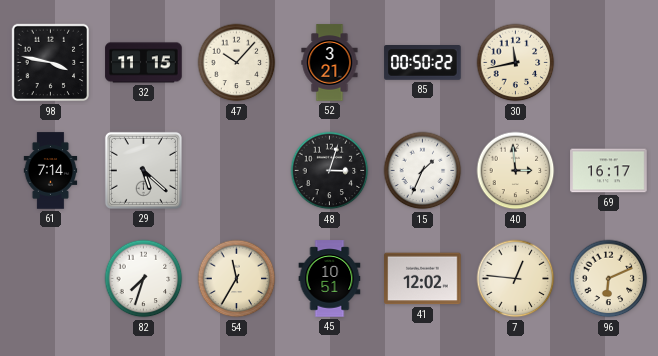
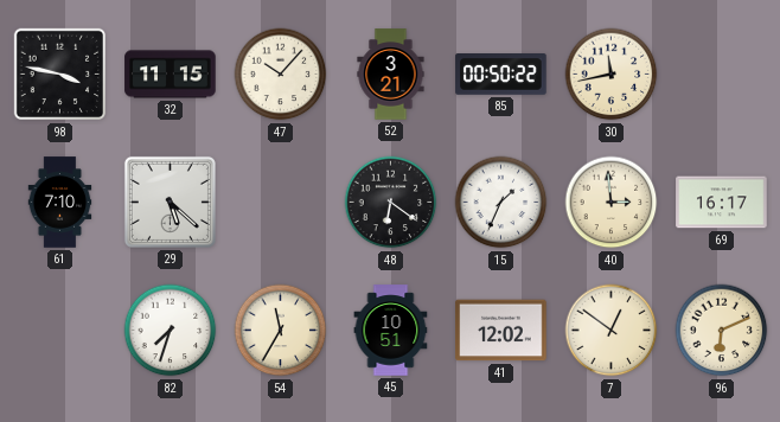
61: 7:14 -> 7:10
48: 3:03 -> 6:21
7: 12:46 -> 12:51
